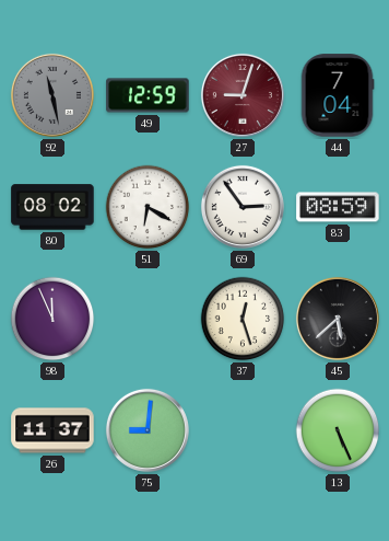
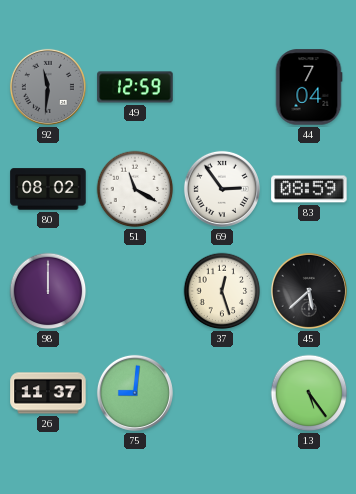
92: 11:28 -> 11:31
27: 9:03 -> none
51: 6:20 -> 11:20
98: 11:56 -> 12:00
13: 5:26 -> 5:24
